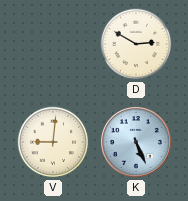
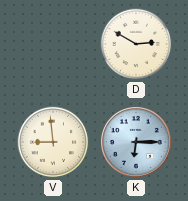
V: 9:01 -> 8:59
K: 5:26 -> 6:15
